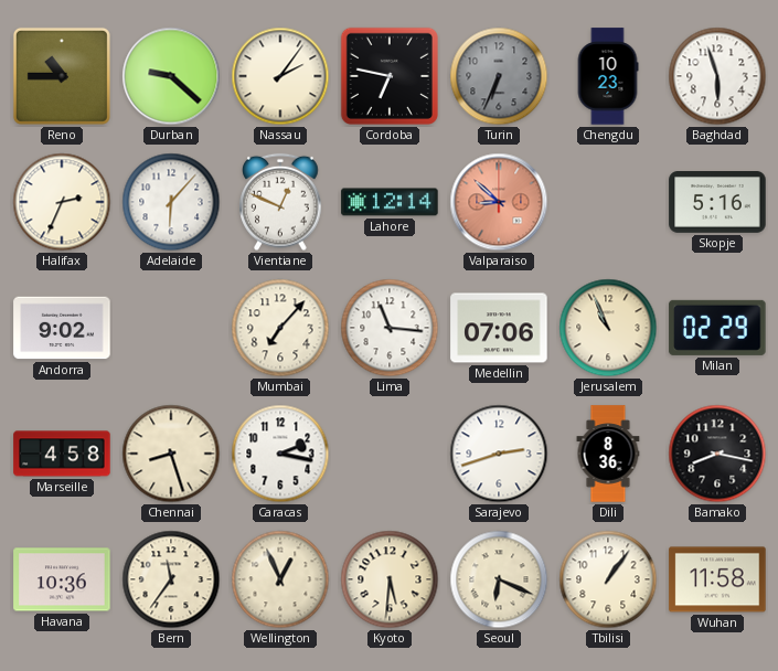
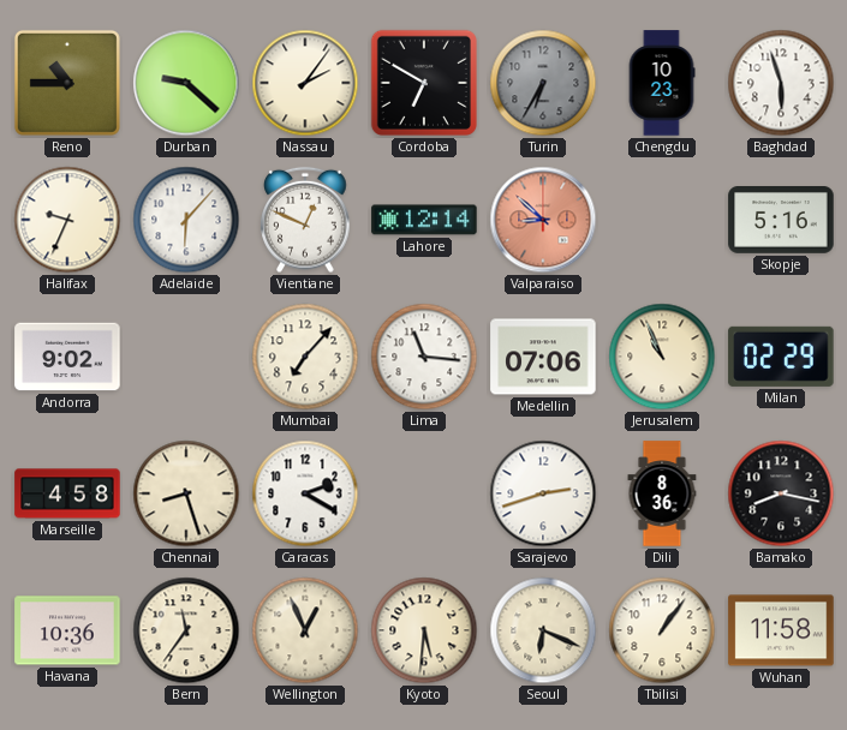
Cordoba: 6:47 -> 6:50
Turin: 6:34 -> 6:35
Halifax: 2:34 -> 9:34
Caracas: 2:17 -> 2:20
